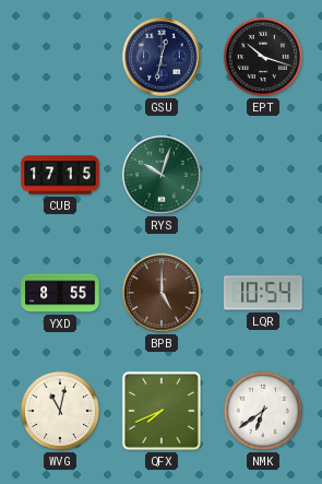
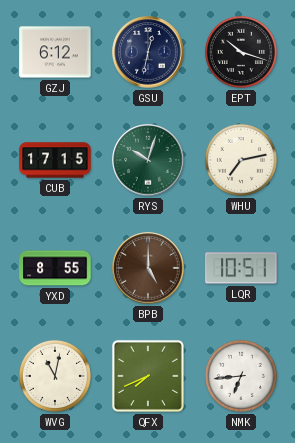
GZJ: none -> 6:12
WHU: none -> 7:13
LQR: 10:54 -> 10:51
NMK: 6:39 -> 6:44
